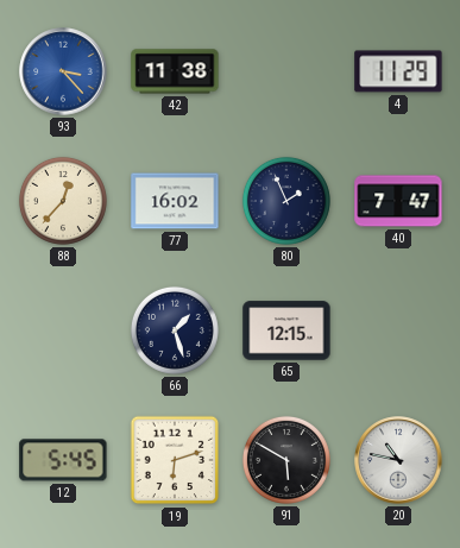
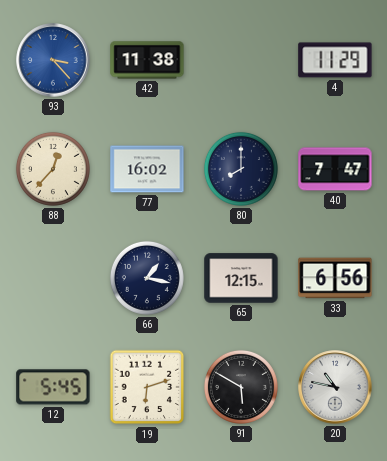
80: 1:56 -> 8:00
66: 1:27 -> 1:17
33: none -> 6:56
